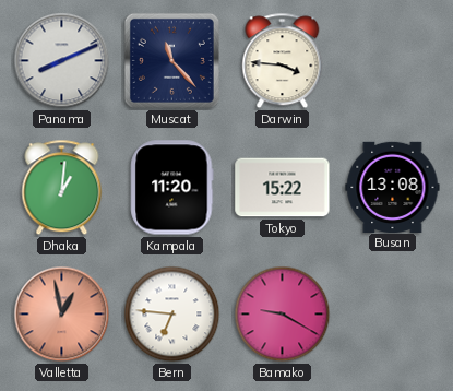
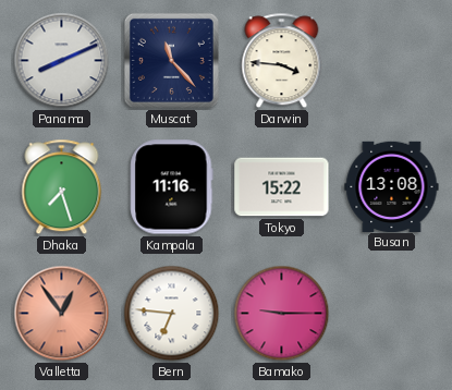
Dhaka: 1:01 -> 7:27
Kampala: 11:20 -> 11:16
Valletta: 12:58 -> 12:54
Bamako: 9:20 -> 9:15
